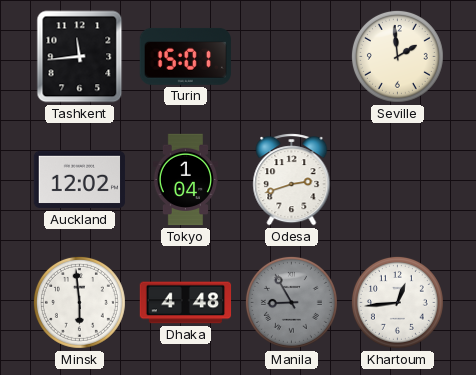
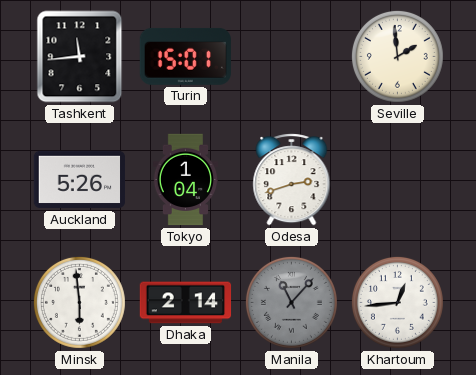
Auckland: 12:02 -> 5:26
Dhaka: 4:48 -> 2:14
Manila: 8:55 -> 11:07
